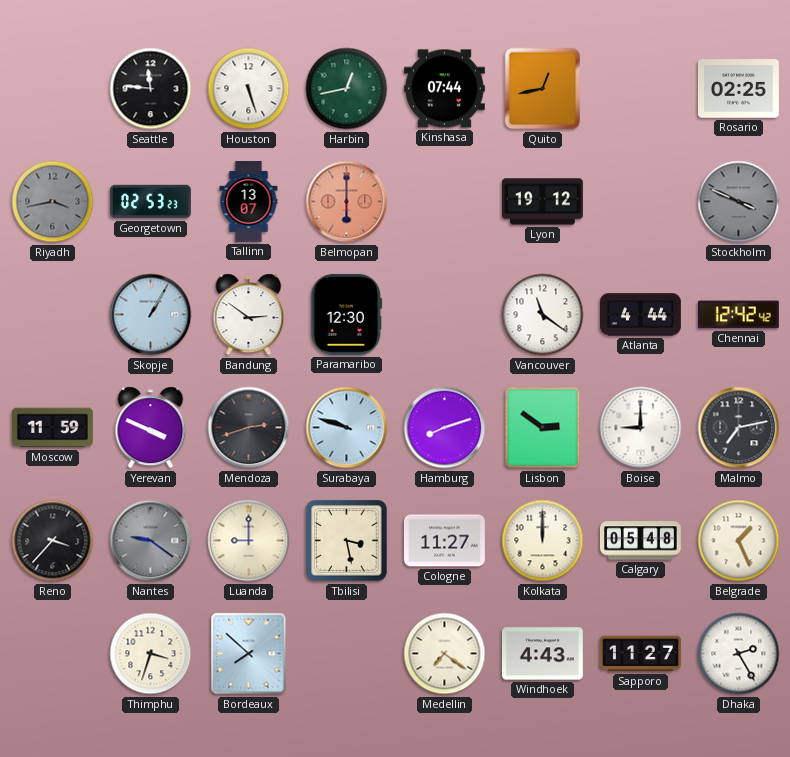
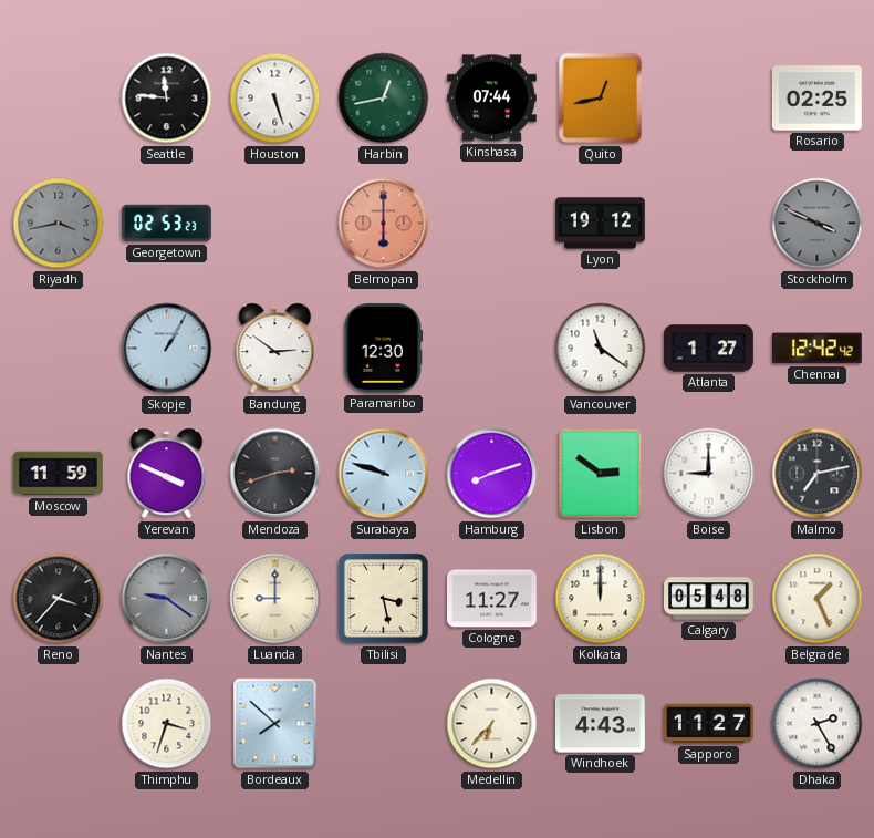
Tallinn: 13:07 -> none
Atlanta: 4:44 -> 1:27
Medellin: 7:21 -> 6:37
